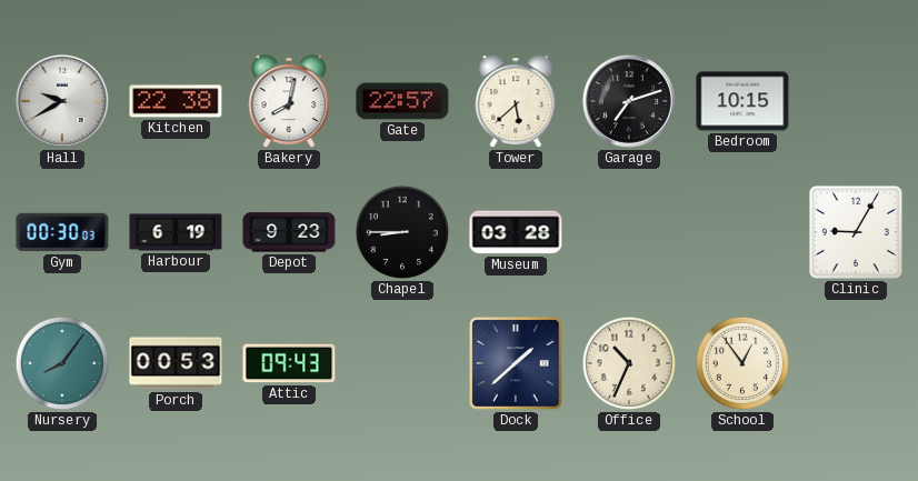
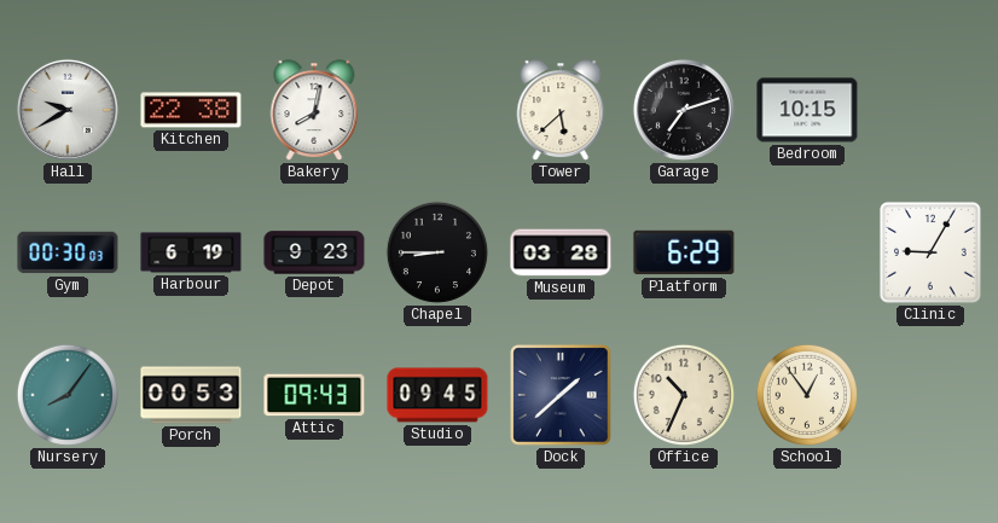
Gate: 22:57 -> none
Platform: none -> 6:29
Studio: none -> 09:45
